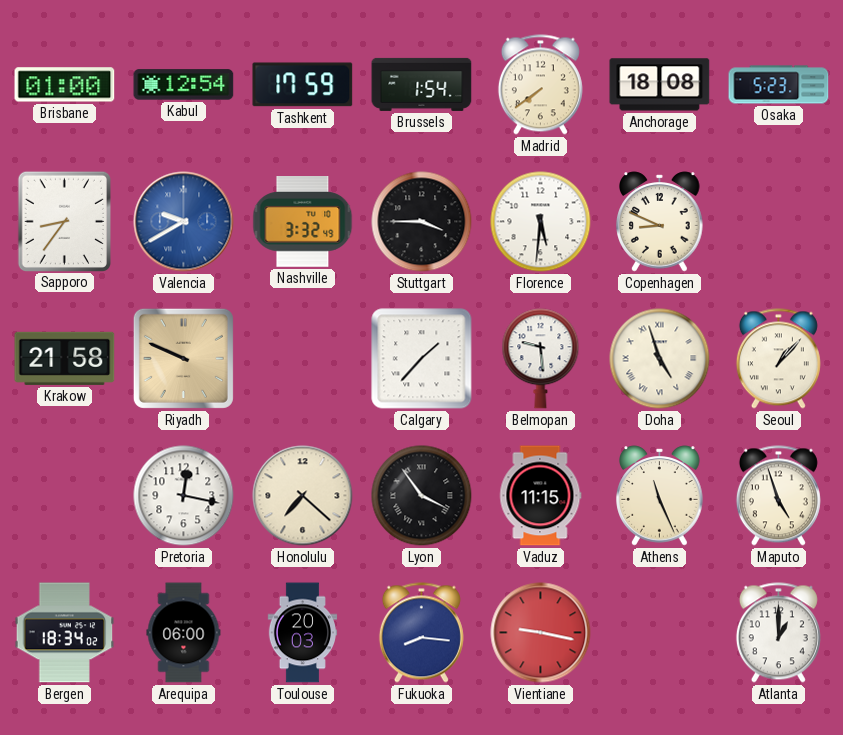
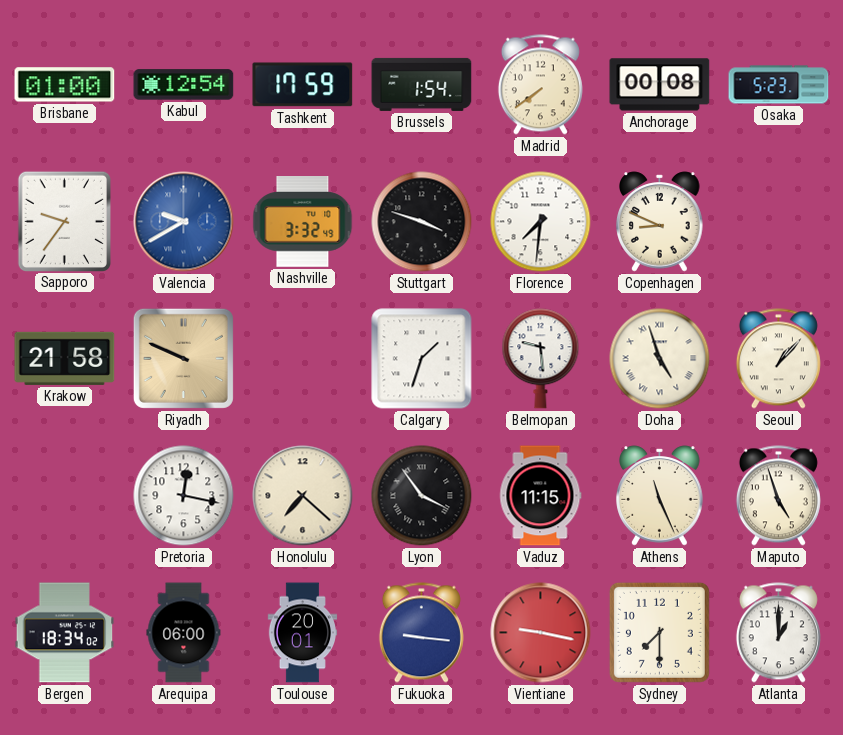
Anchorage: 18:08 -> 00:08
Sapporo: 8:36 -> 9:36
Stuttgart: 3:45 -> 3:48
Florence: 5:31 -> 7:31
Calgary: 1:37 -> 1:33
Toulouse: 20:03 -> 20:01
Fukuoka: 8:16 -> 9:16
Sydney: none -> 7:30
